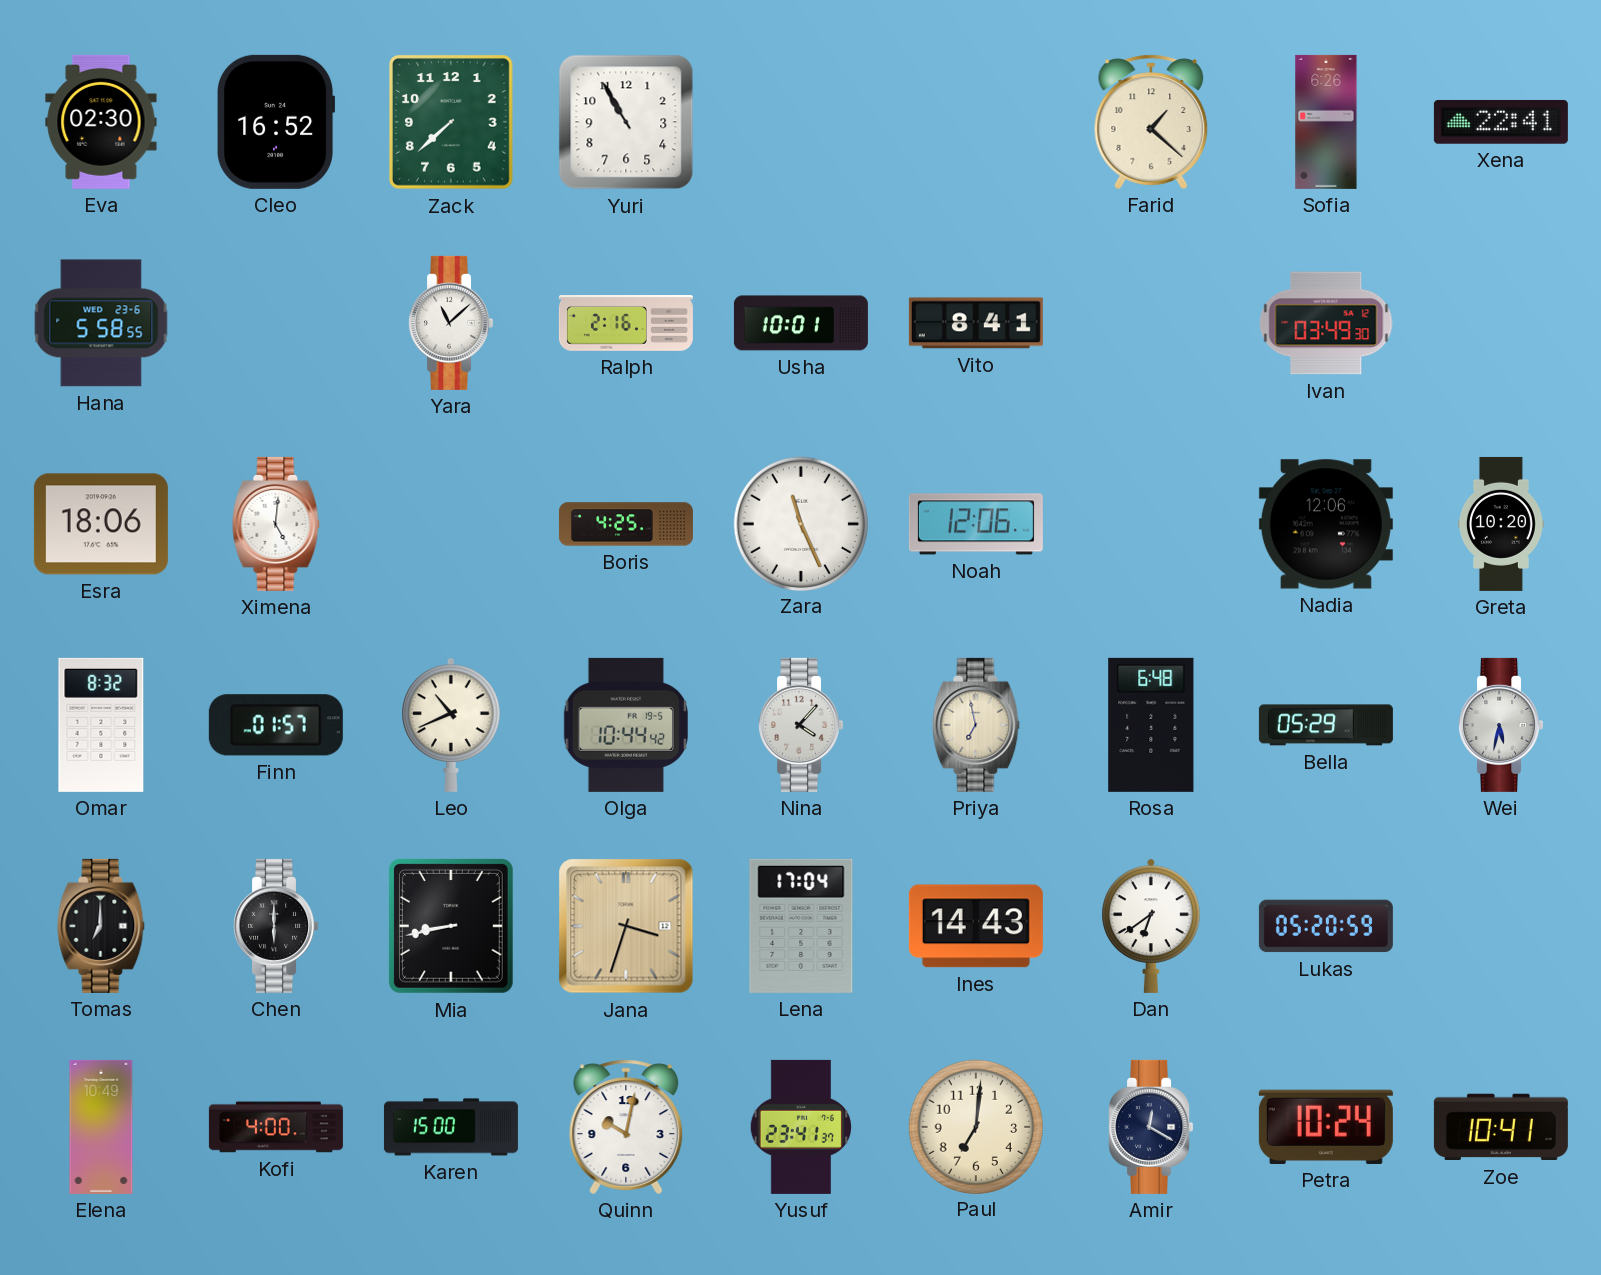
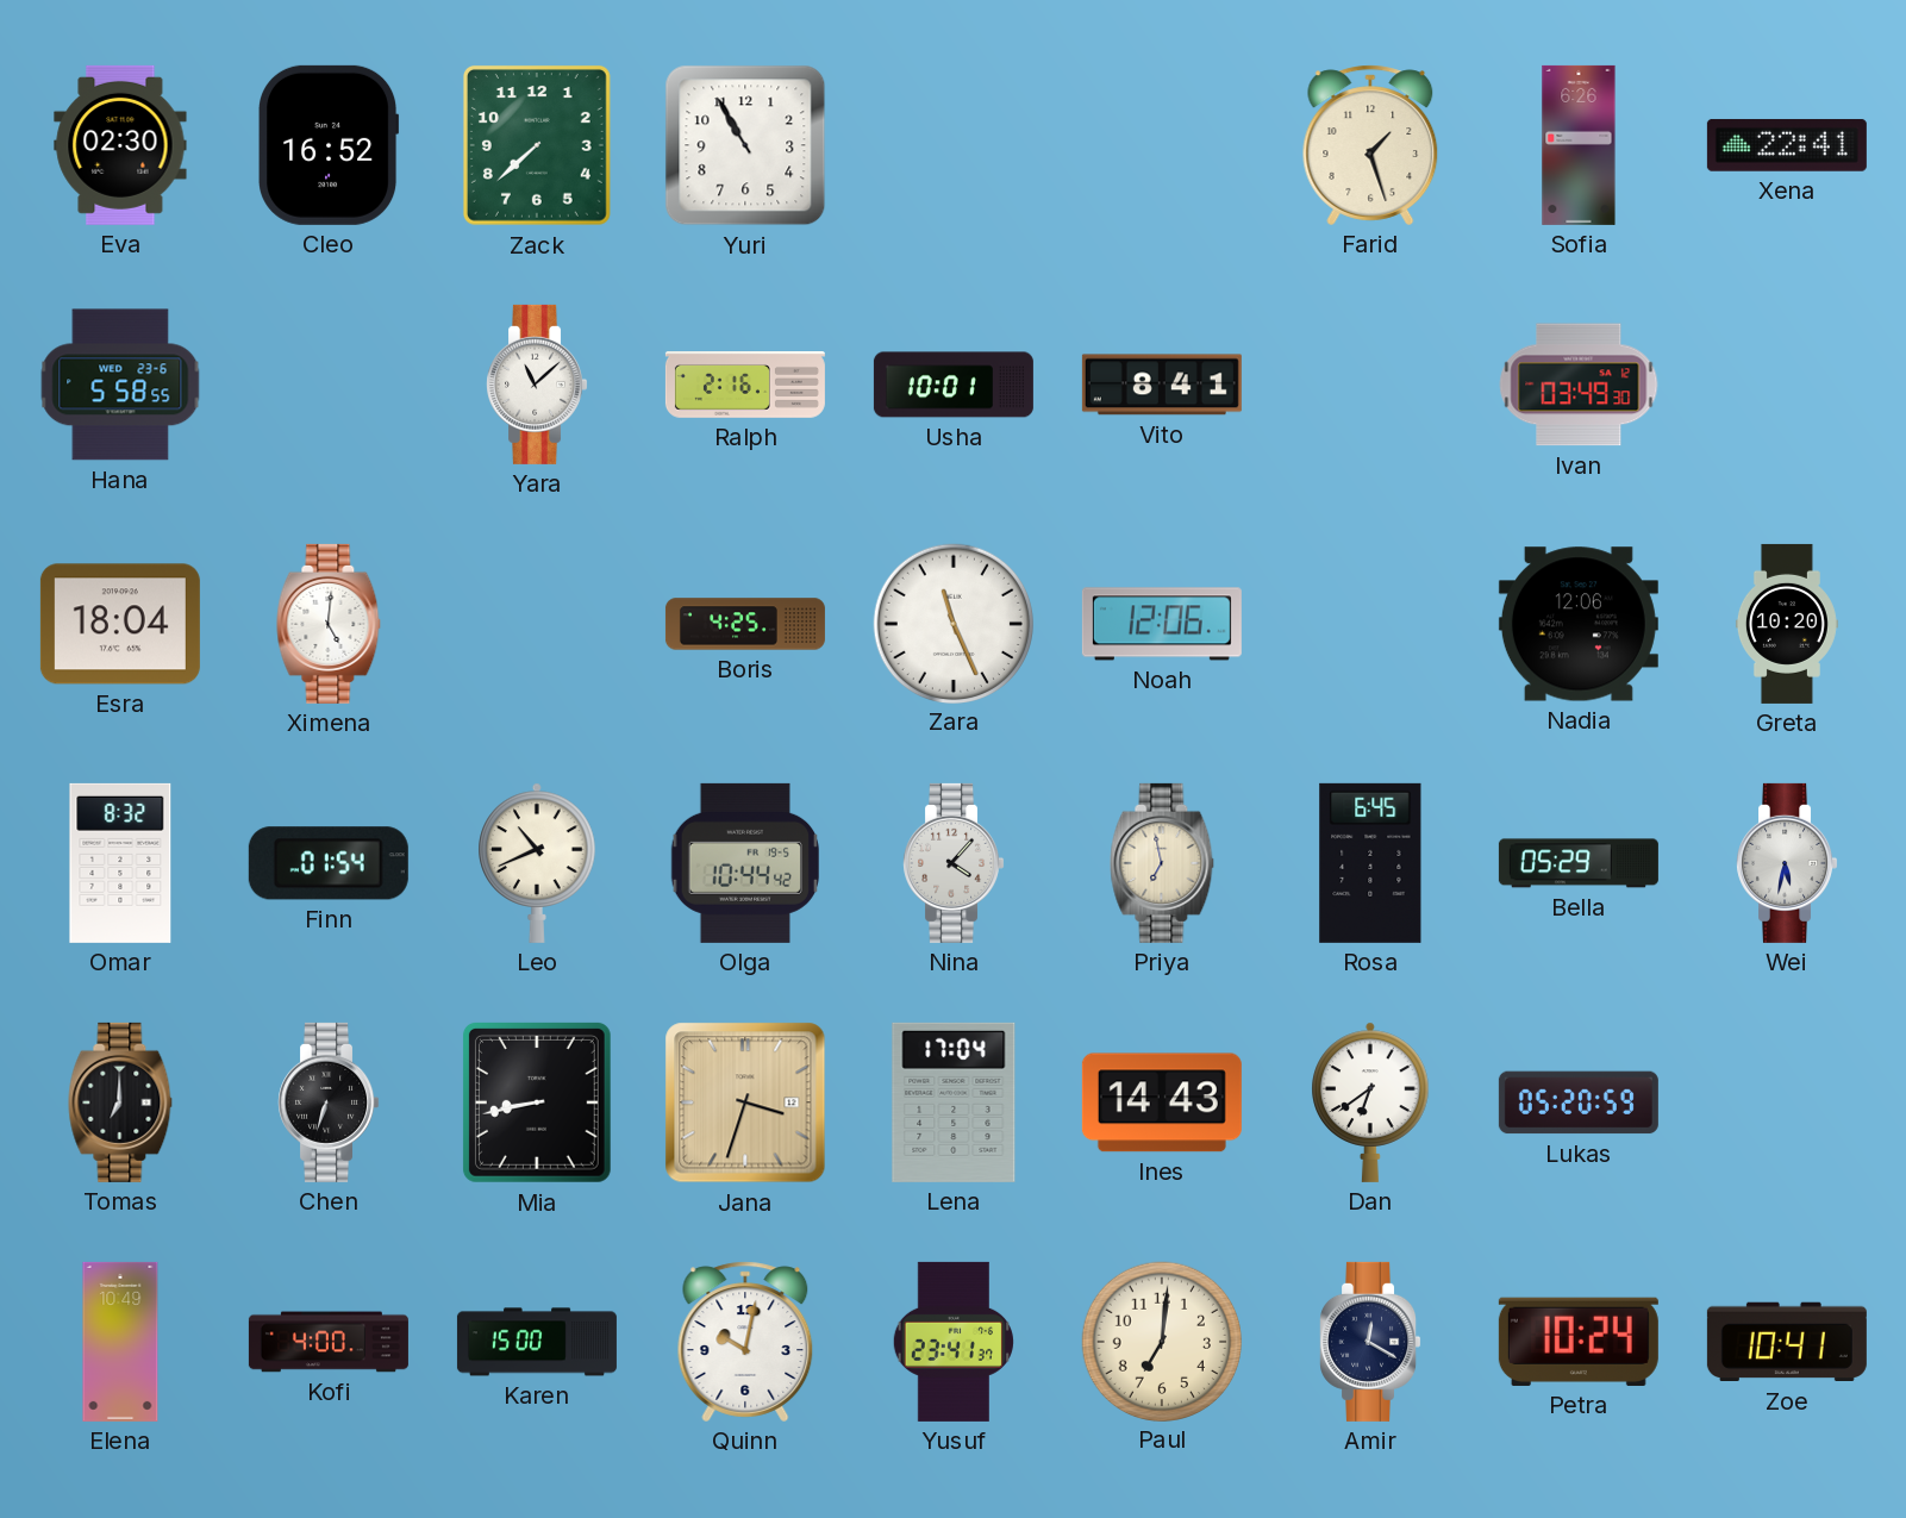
Farid: 1:22 -> 1:27
Esra: 18:06 -> 18:04
Finn: 01:57 -> 01:54
Rosa: 6:48 -> 6:45
Chen: 6:00 -> 6:33
